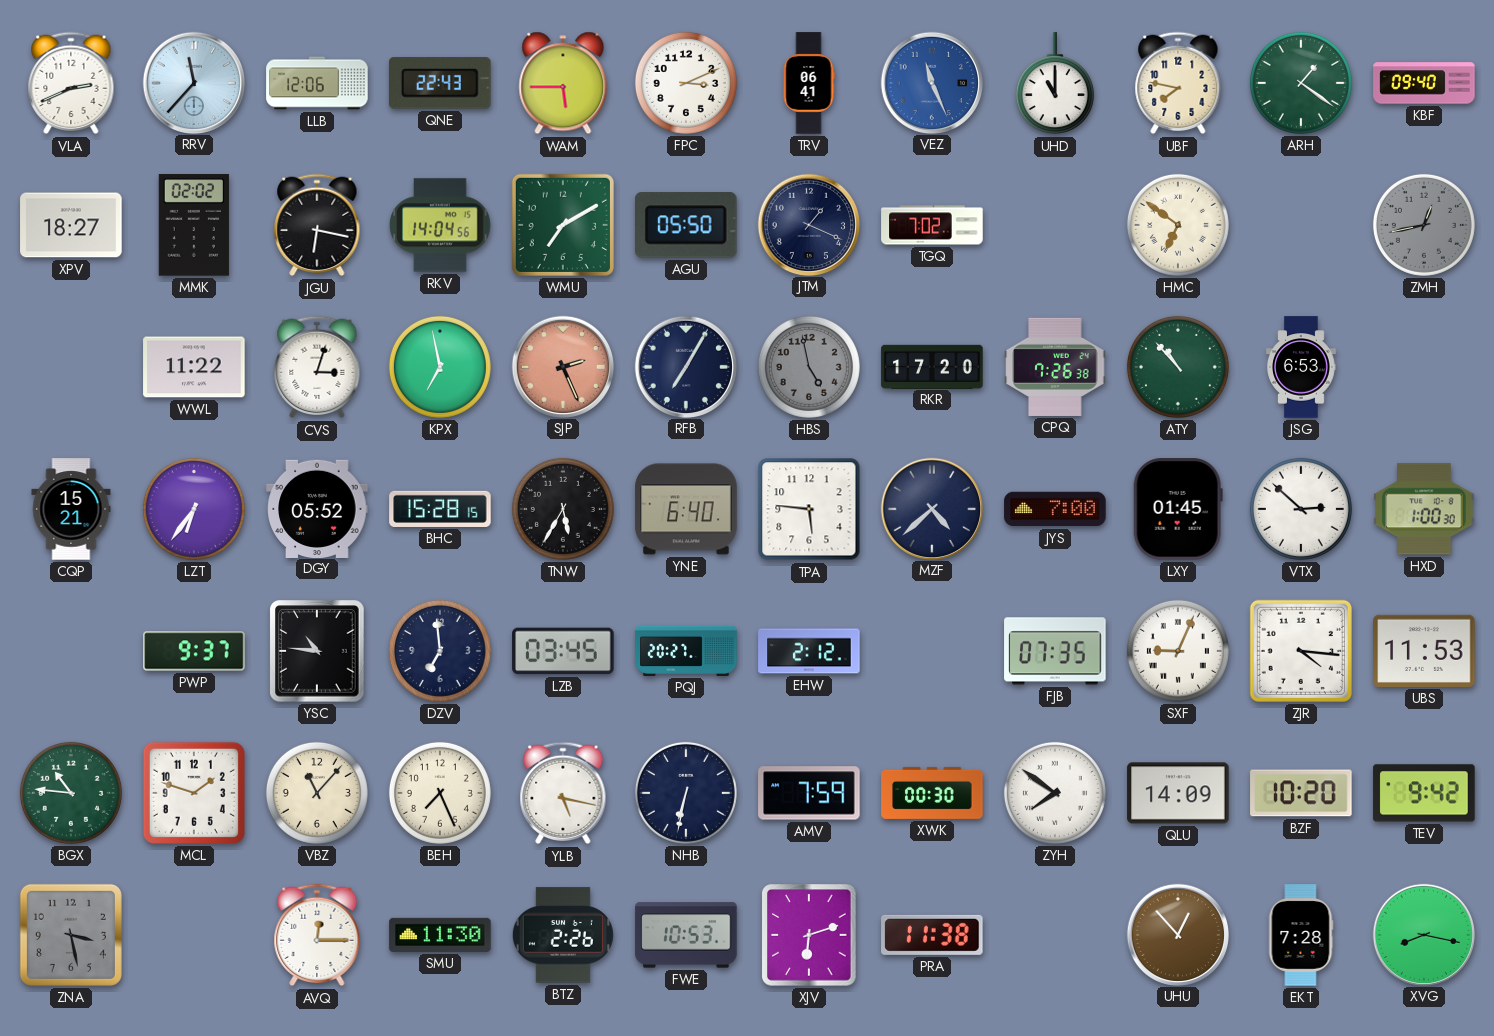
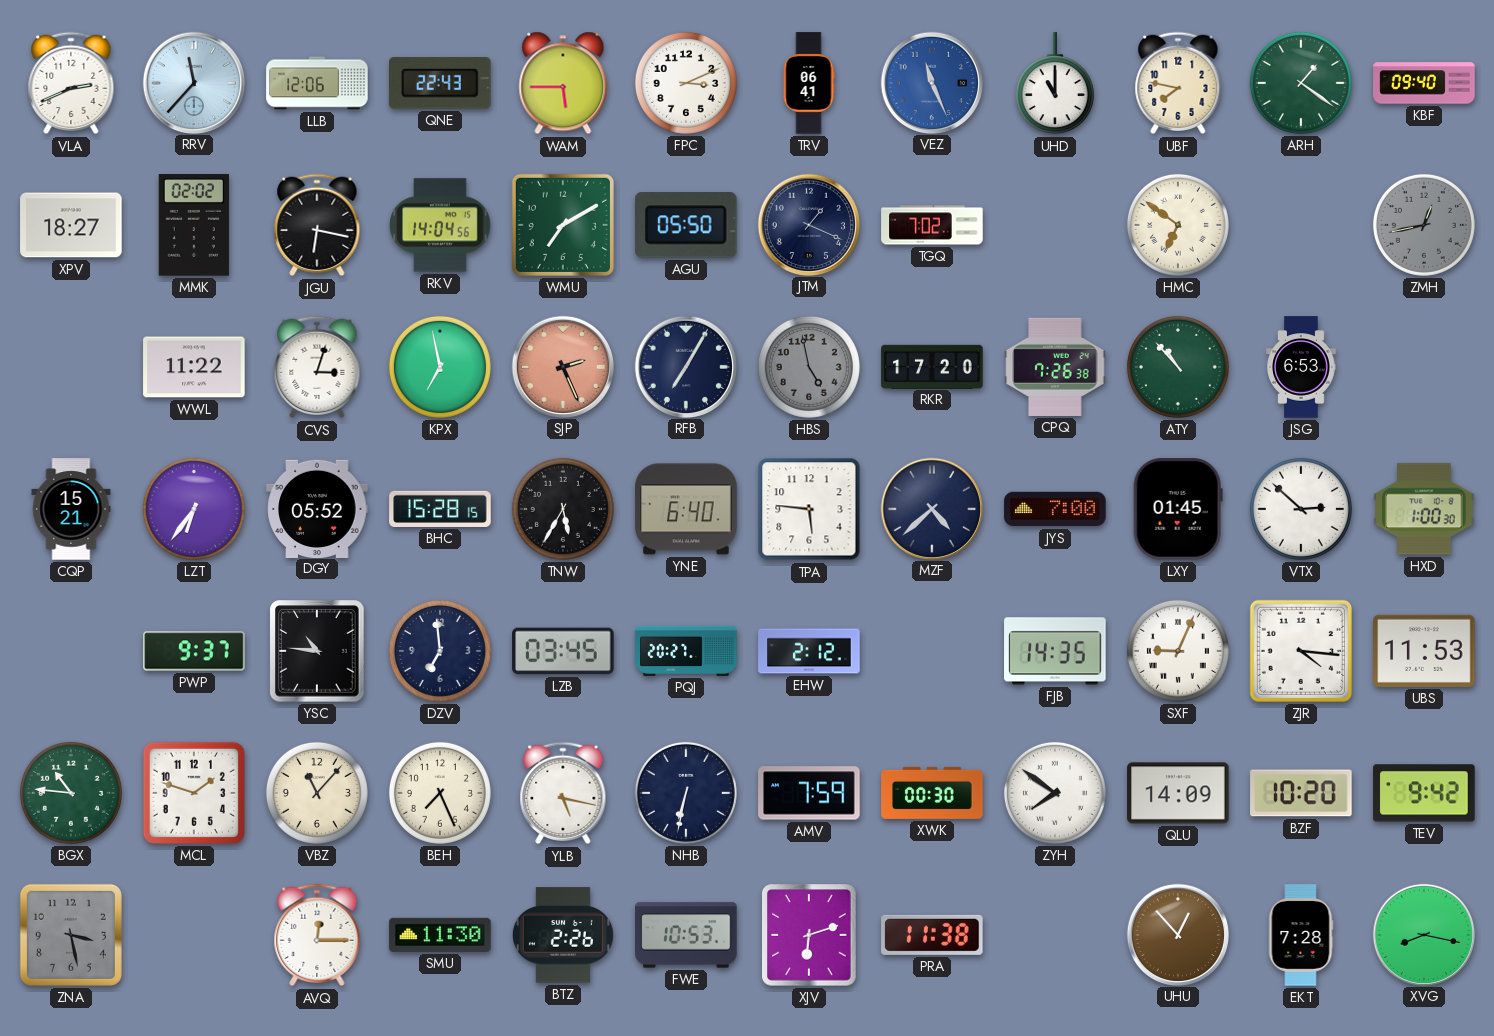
FJB: 07:35 -> 14:35
